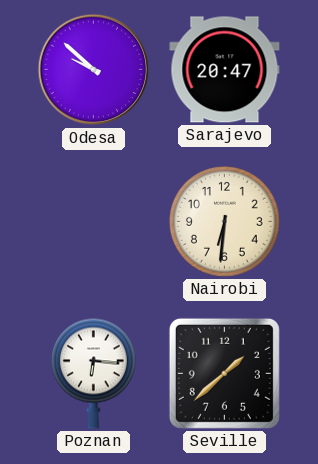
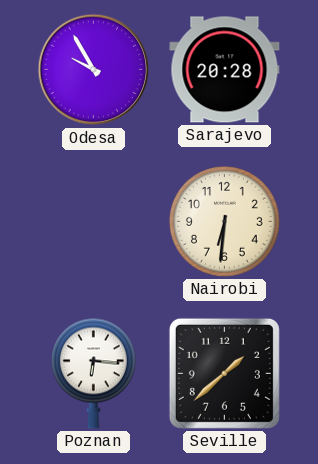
Odesa: 9:52 -> 9:55
Sarajevo: 20:47 -> 20:28
